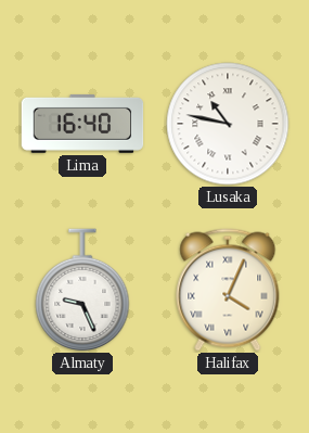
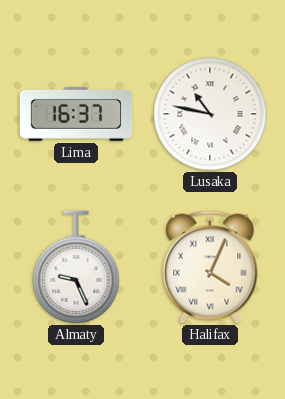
Lima: 16:40 -> 16:37
